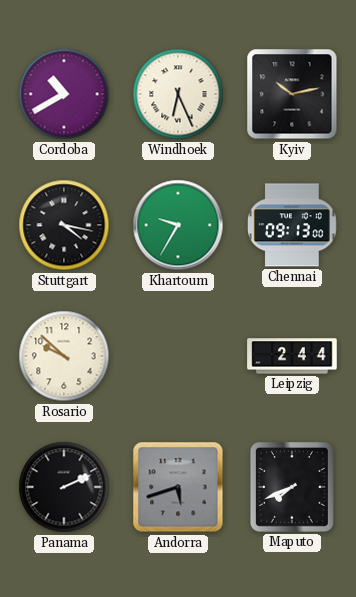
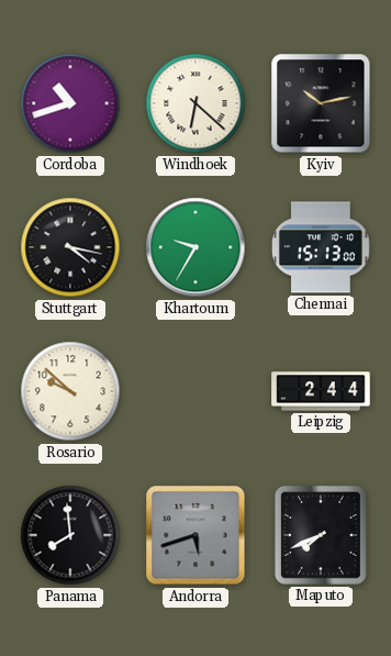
Cordoba: 10:40 -> 10:42
Windhoek: 6:26 -> 6:22
Chennai: 09:13 -> 15:13
Panama: 2:11 -> 7:59
